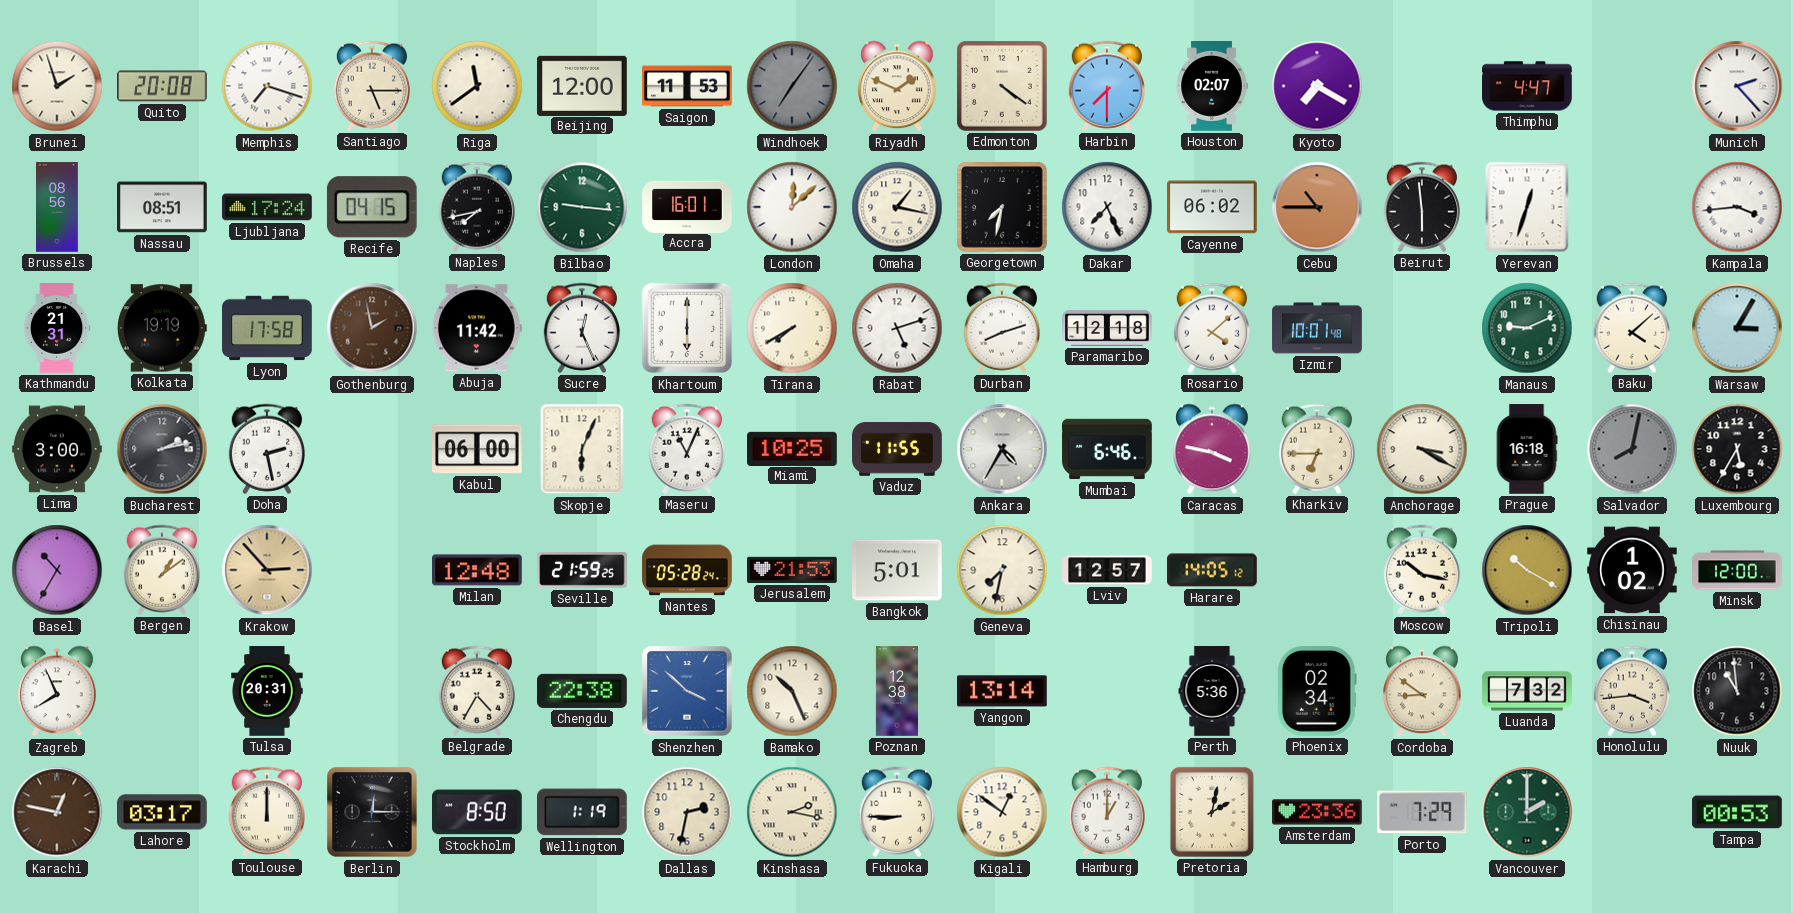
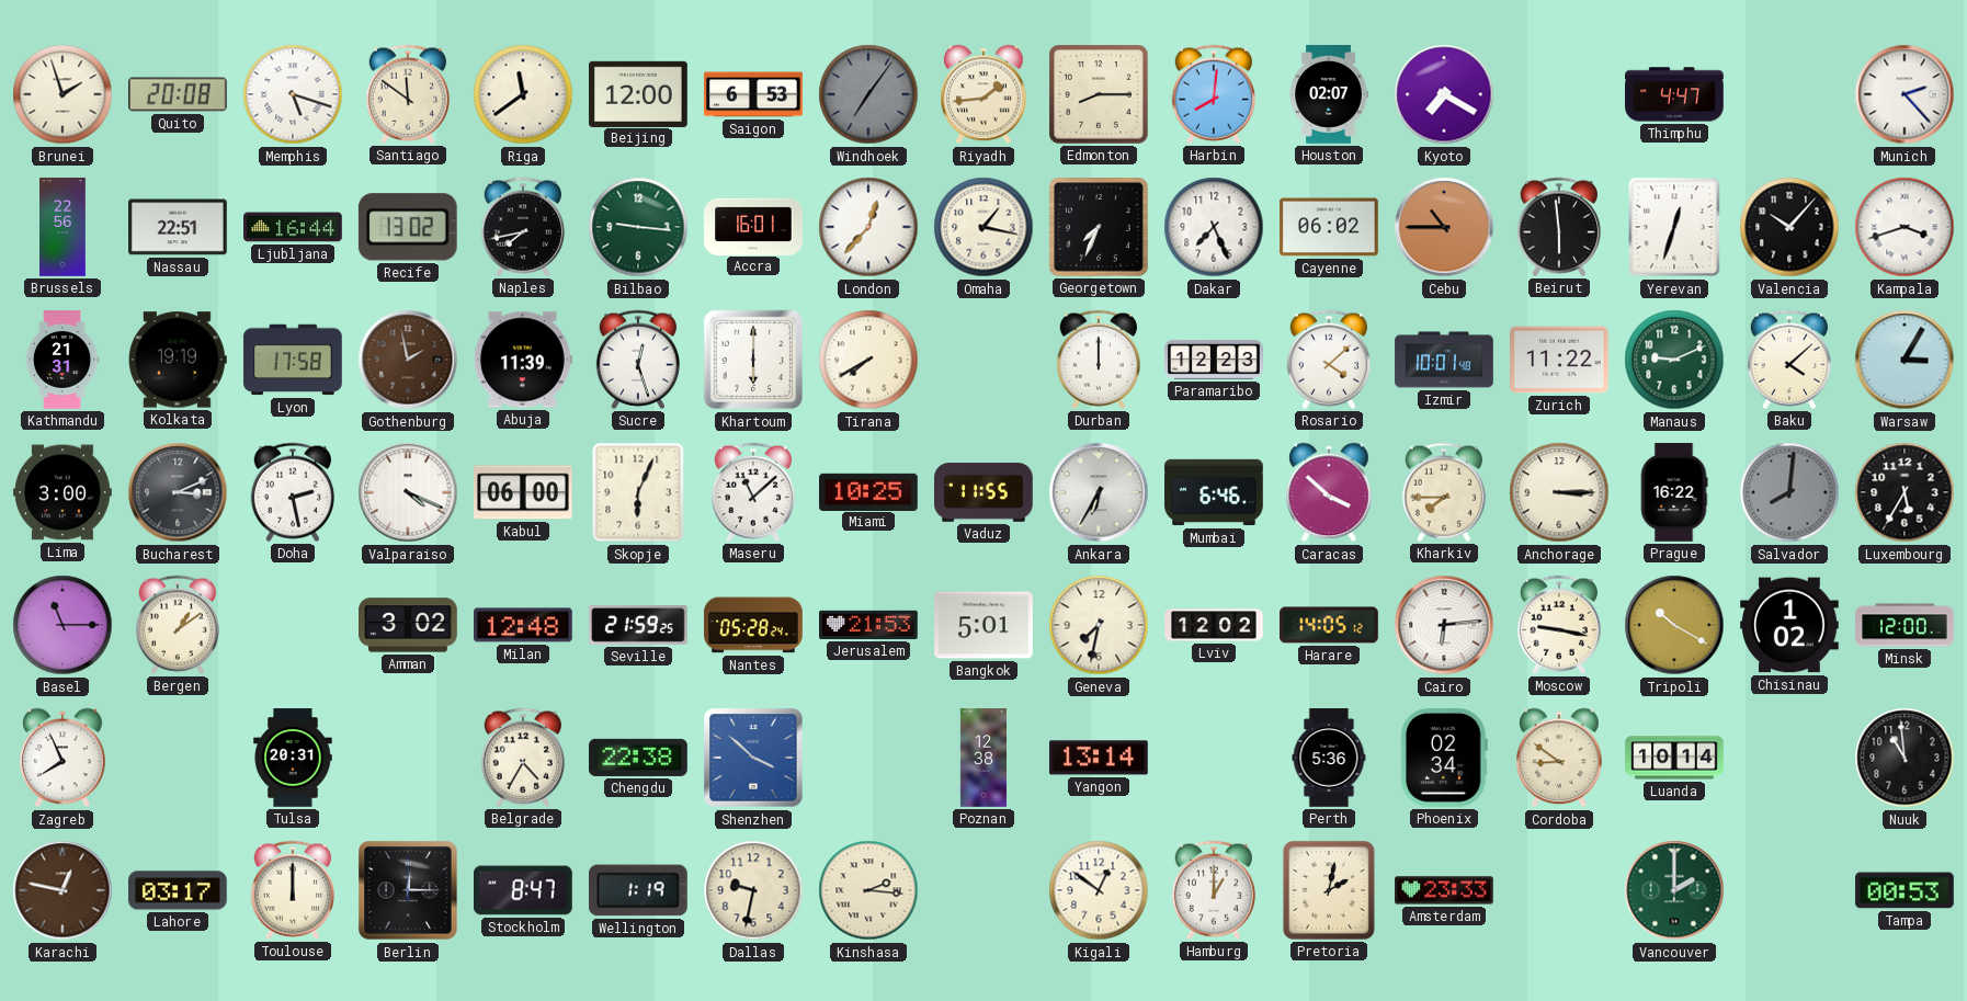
Memphis: 7:18 -> 5:18
Santiago: 5:15 -> 11:51
Saigon: 11:53 -> 6:53
Riyadh: 1:49 -> 1:44
Edmonton: 4:21 -> 8:15
Harbin: 7:30 -> 8:01
Brussels: 08:56 -> 22:56
Nassau: 08:51 -> 22:51
Ljubljana: 17:24 -> 16:44
Recife: 04:15 -> 13:02
London: 12:08 -> 12:37
Georgetown: 7:32 -> 7:34
Valencia: none -> 10:07
Kampala: 3:44 -> 3:42
Abuja: 11:42 -> 11:39
Sucre: 12:26 -> 12:27
Rabat: 5:12 -> none
Durban: 8:12 -> 12:00
Paramaribo: 12:18 -> 12:23
Zurich: none -> 11:22
Bucharest: 2:13 -> 3:11
Valparaiso: none -> 4:19
Maseru: 11:04 -> 11:08
Ankara: 4:35 -> 6:35
Caracas: 3:47 -> 3:52
Kharkiv: 6:45 -> 7:45
Anchorage: 3:20 -> 3:15
Prague: 16:18 -> 16:22
Salvador: 8:02 -> 8:01
Basel: 10:35 -> 11:15
Krakow: 2:53 -> none
Amman: none -> 3:02
Lviv: 12:57 -> 12:02
Cairo: none -> 6:14
Moscow: 10:17 -> 9:17
Bamako: 10:26 -> none
Luanda: 7:32 -> 10:14
Honolulu: 3:44 -> none
Stockholm: 8:50 -> 8:47
Dallas: 2:32 -> 9:32
Kinshasa: 2:17 -> 2:16
Fukuoka: 8:45 -> none
Amsterdam: 23:36 -> 23:33
Porto: 7:29 -> none
